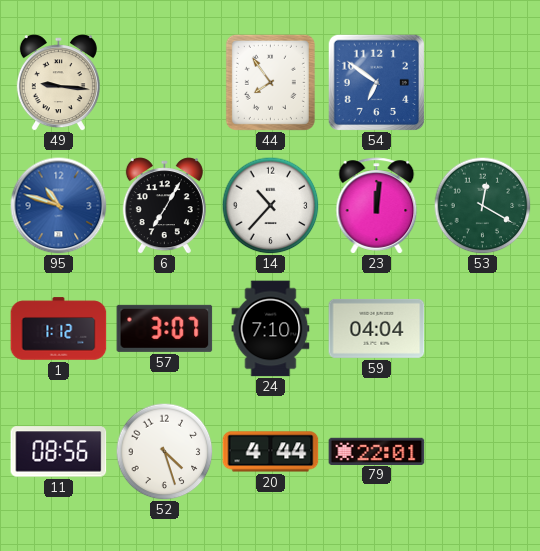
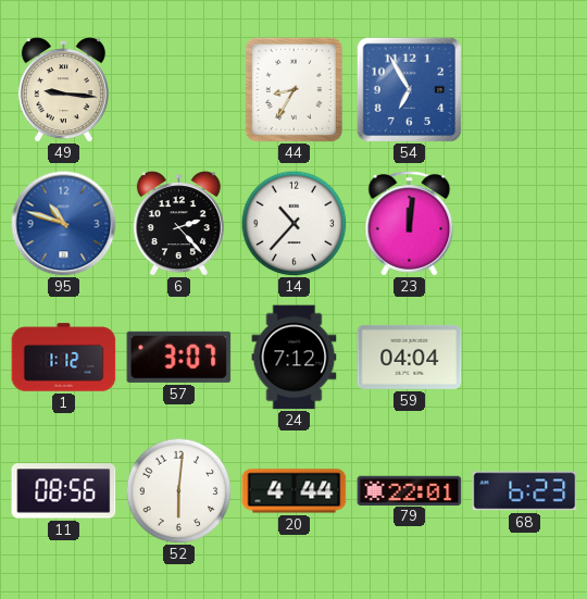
44: 7:54 -> 8:35
54: 6:51 -> 6:55
6: 7:05 -> 2:23
53: 12:20 -> none
24: 7:10 -> 7:12
52: 4:27 -> 6:01
68: none -> 6:23
